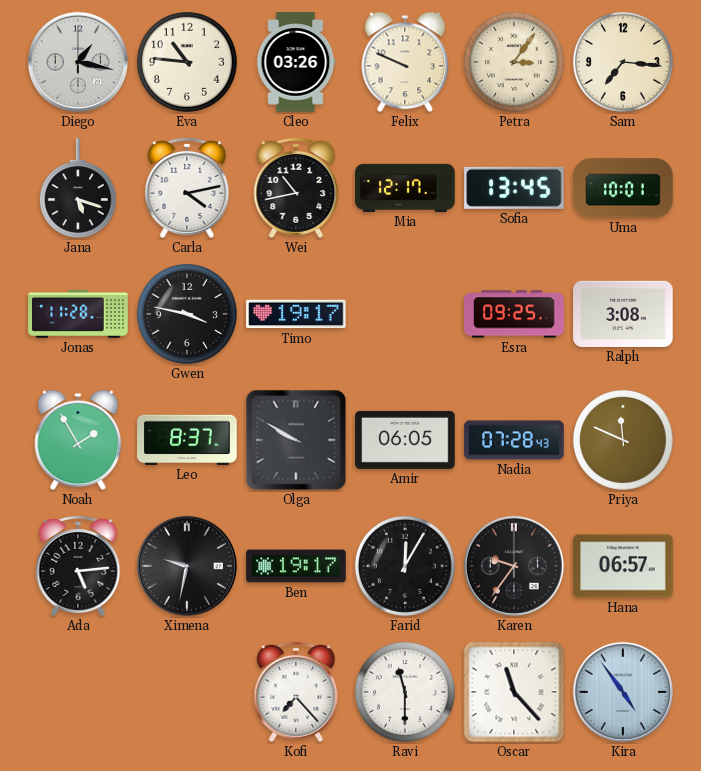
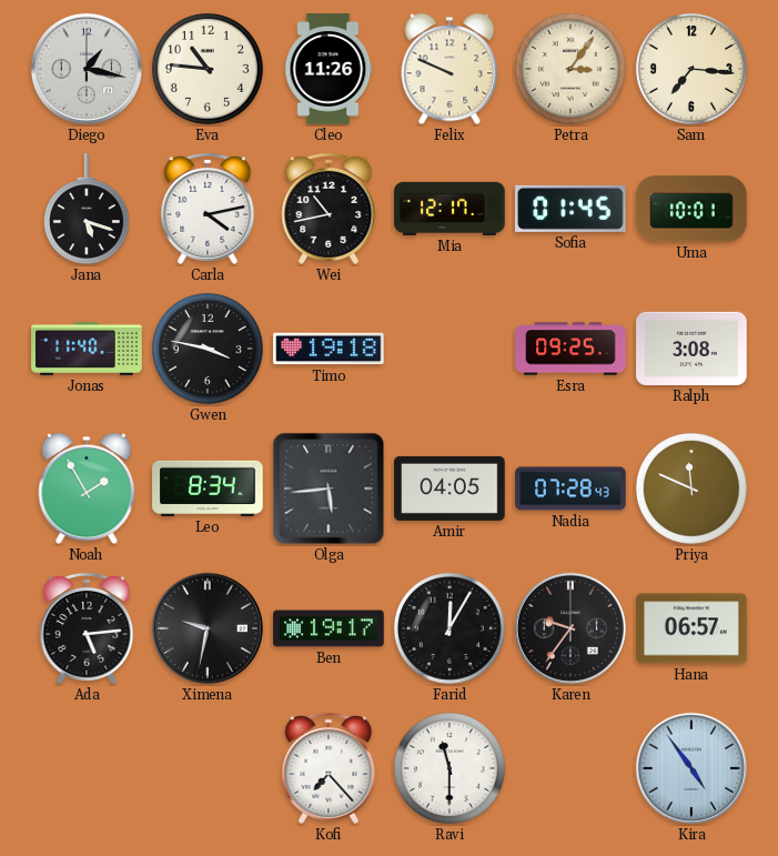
Cleo: 03:26 -> 11:26
Sofia: 13:45 -> 01:45
Jonas: 11:28 -> 11:40
Timo: 19:17 -> 19:18
Leo: 8:37 -> 8:34
Olga: 9:50 -> 5:44
Amir: 06:05 -> 04:05
Oscar: 11:23 -> none
